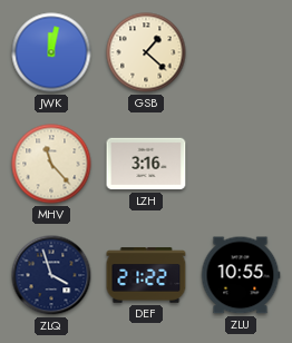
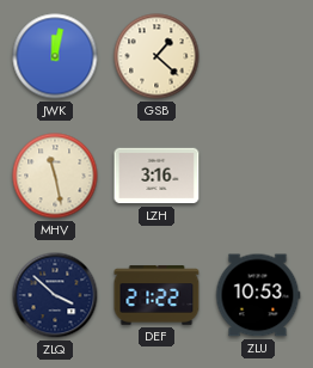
MHV: 11:23 -> 11:28
ZLQ: 3:57 -> 3:52
ZLU: 10:55 -> 10:53
